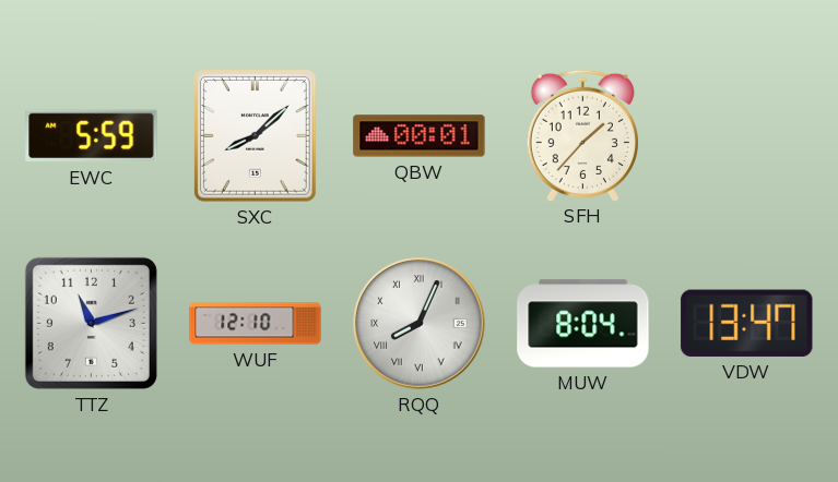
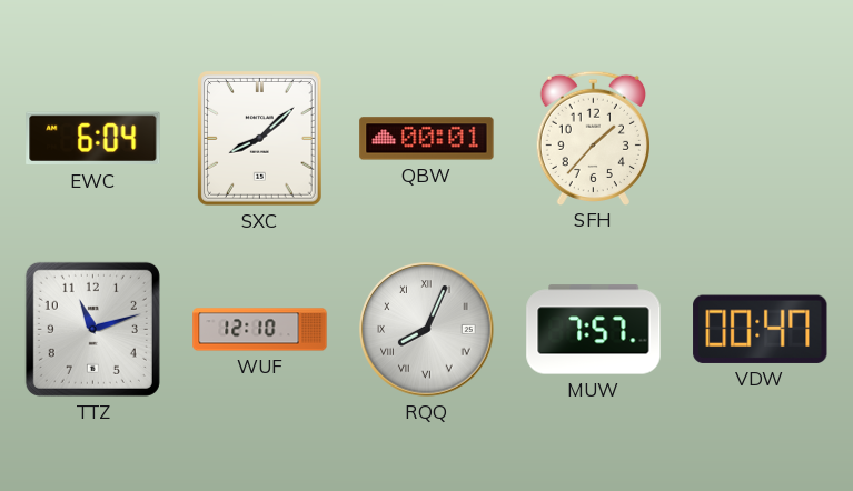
EWC: 5:59 -> 6:04
MUW: 8:04 -> 7:57
VDW: 13:47 -> 00:47
